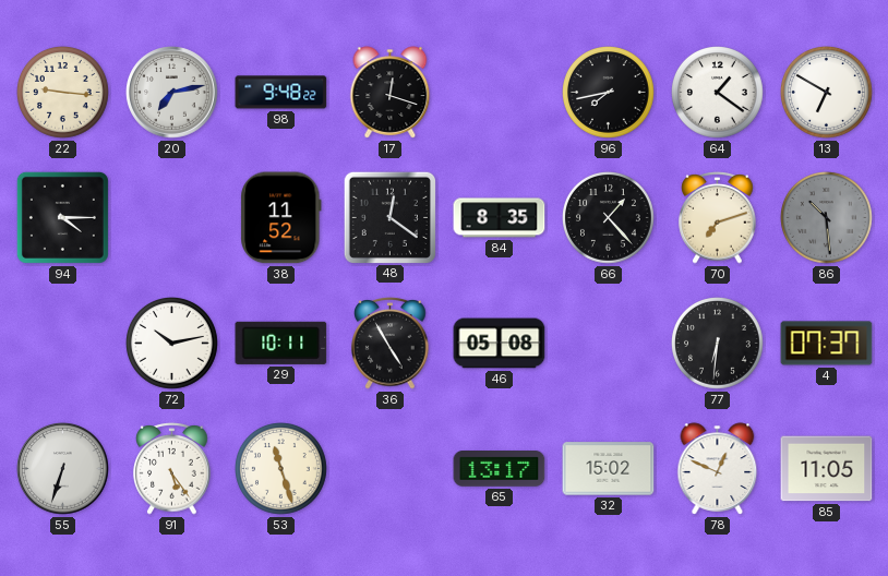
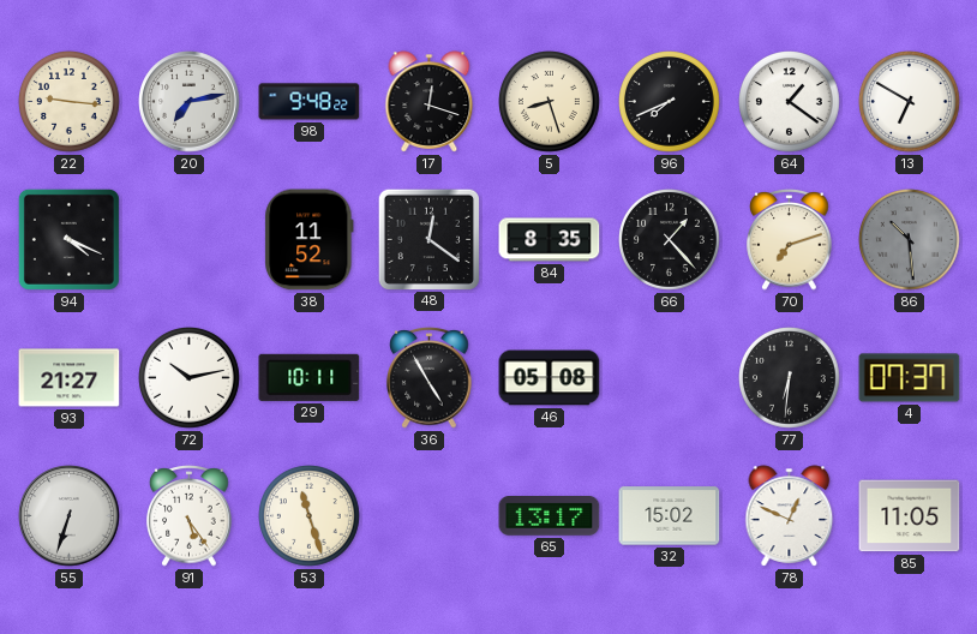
5: none -> 8:27
96: 7:43 -> 7:41
94: 4:15 -> 4:19
93: none -> 21:27
